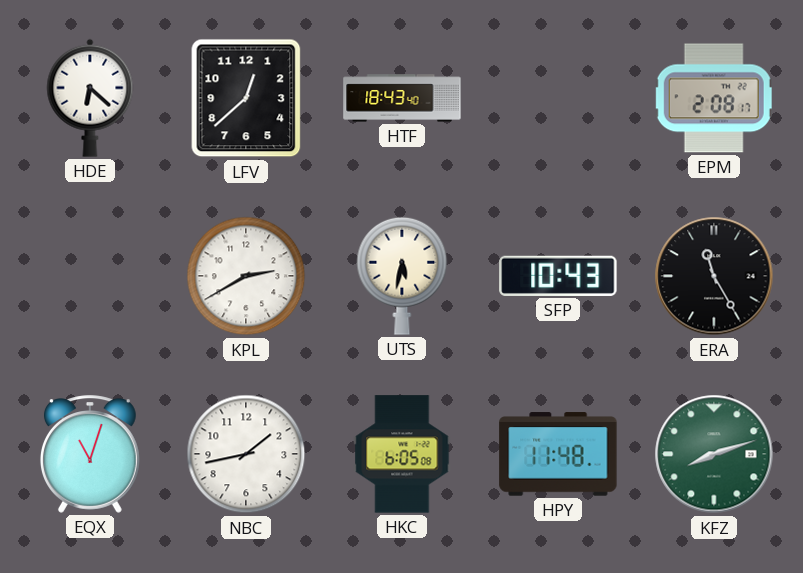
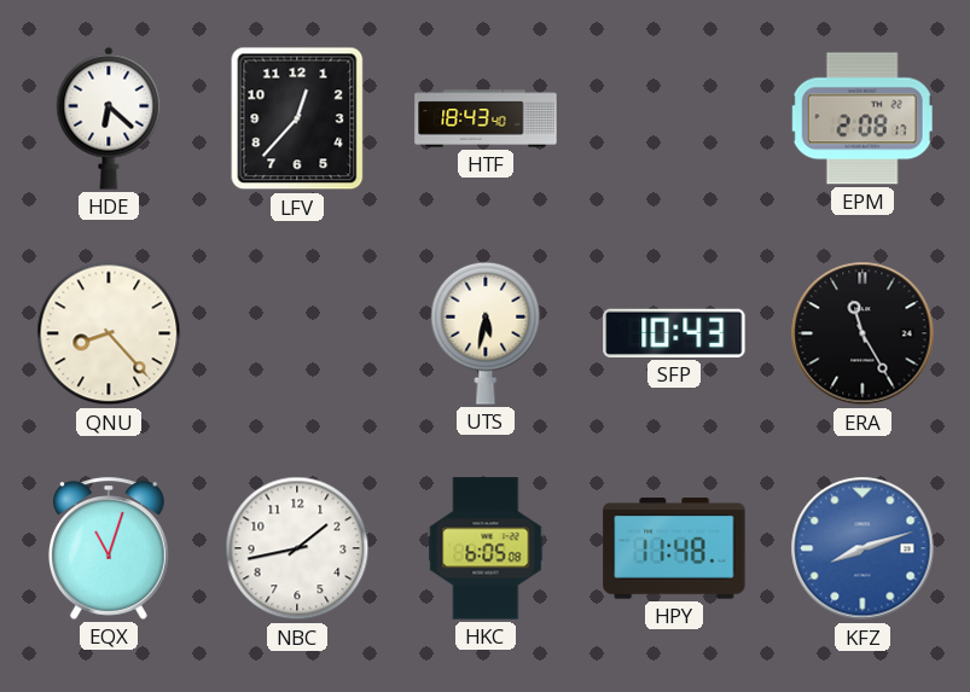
LFV: 12:38 -> 12:37
QNU: none -> 8:23
KPL: 2:40 -> none
KFZ dial: green -> blue
